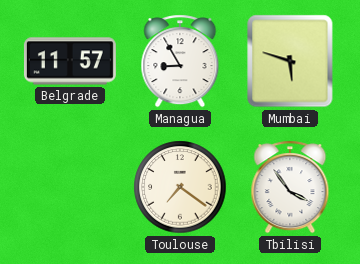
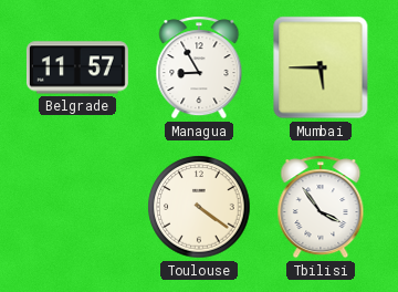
Mumbai: 5:48 -> 5:45
Toulouse: 7:21 -> 4:21
